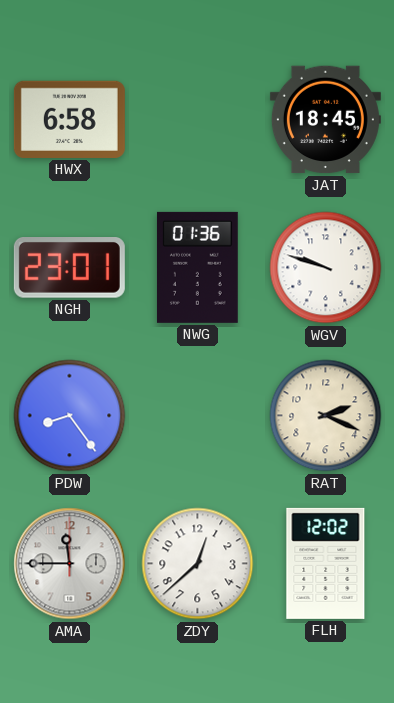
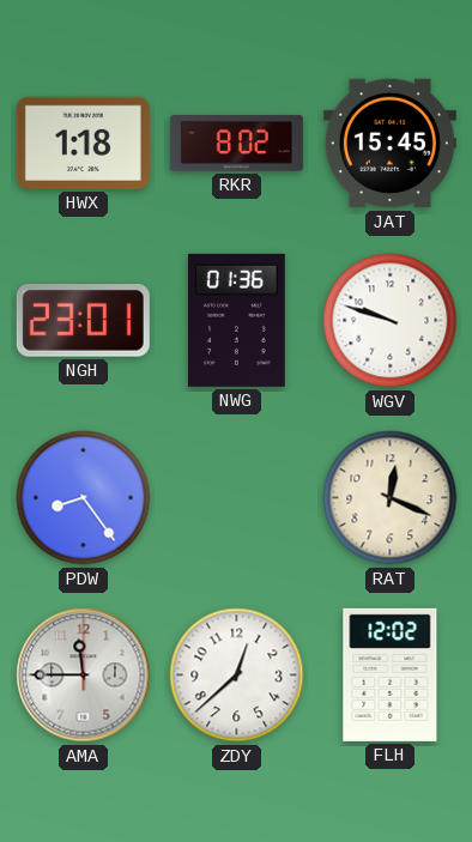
HWX: 6:58 -> 1:18
RKR: none -> 8:02
JAT: 18:45 -> 15:45
RAT: 2:19 -> 12:19
